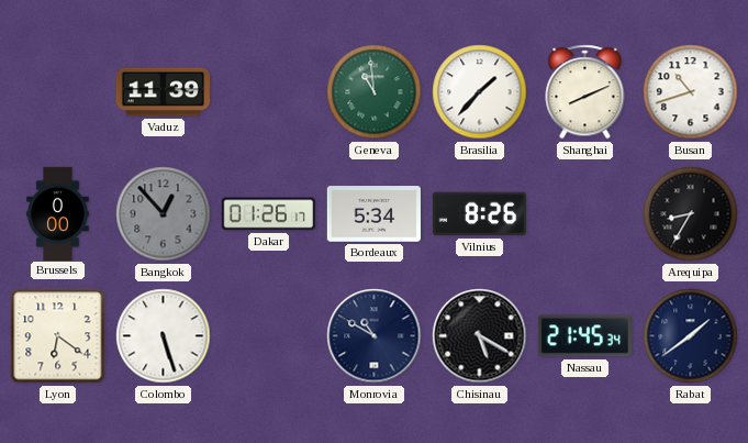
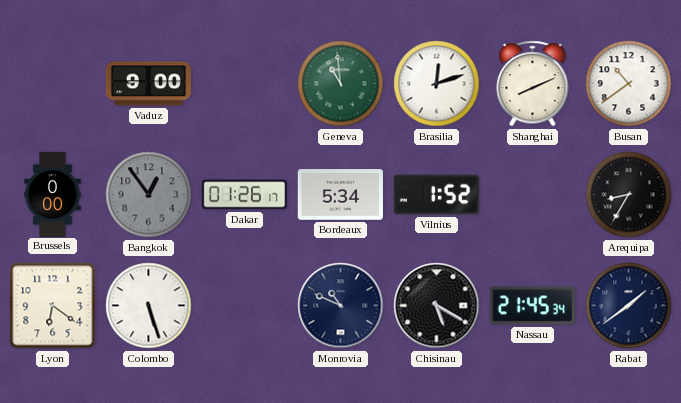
Vaduz: 11:39 -> 9:00
Brasilia: 1:37 -> 12:12
Busan: 10:42 -> 10:39
Bangkok: 12:53 -> 12:54
Vilnius: 8:26 -> 1:52
Monrovia: 10:50 -> 10:49
